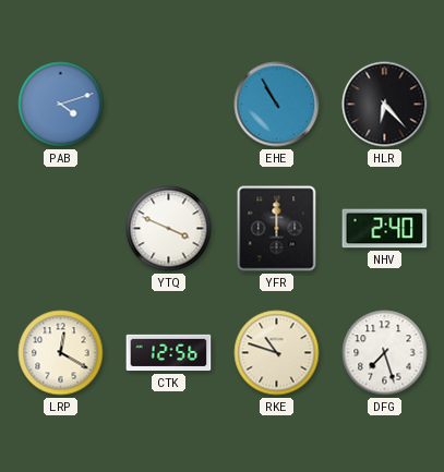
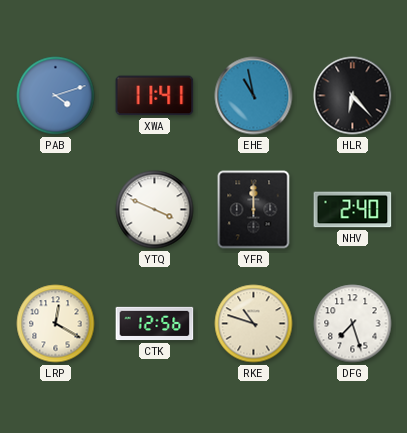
XWA: none -> 11:41
EHE: 10:55 -> 10:58
